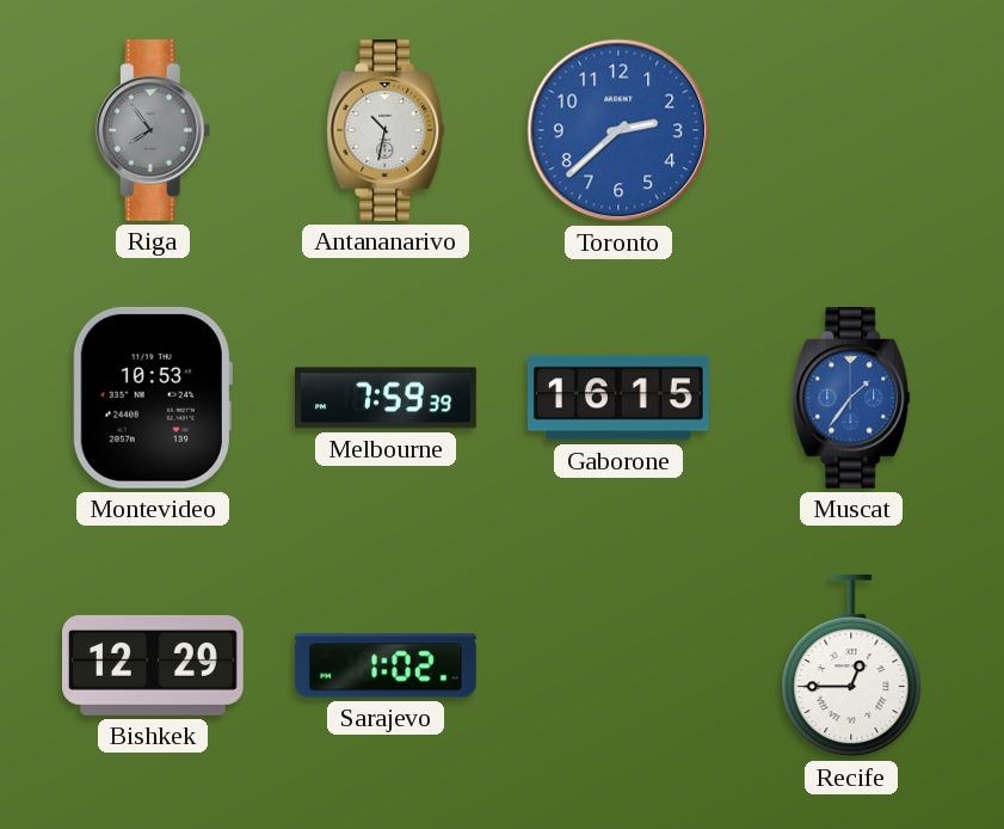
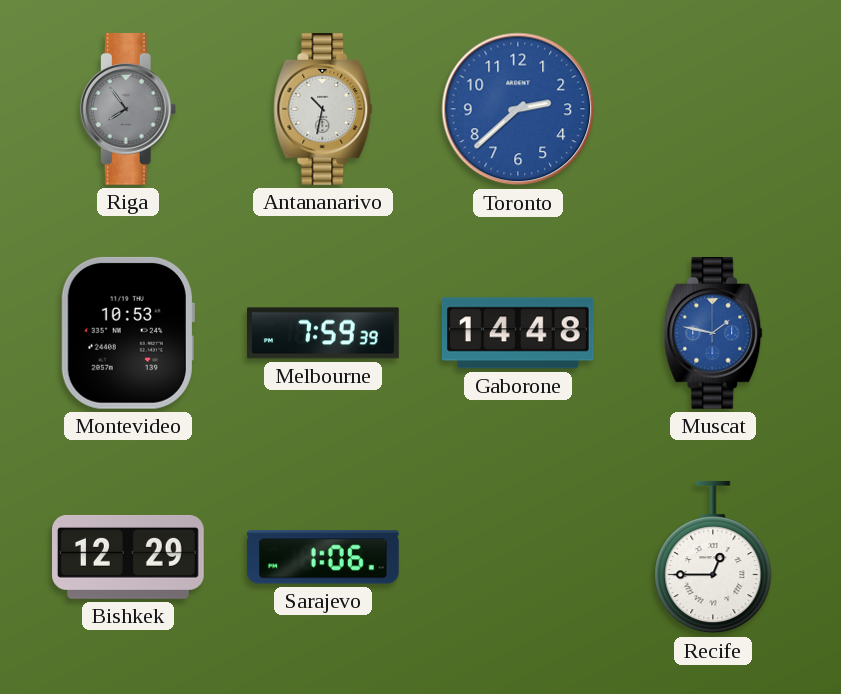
Gaborone: 16:15 -> 14:48
Muscat: 1:36 -> 1:47
Sarajevo: 1:02 -> 1:06
